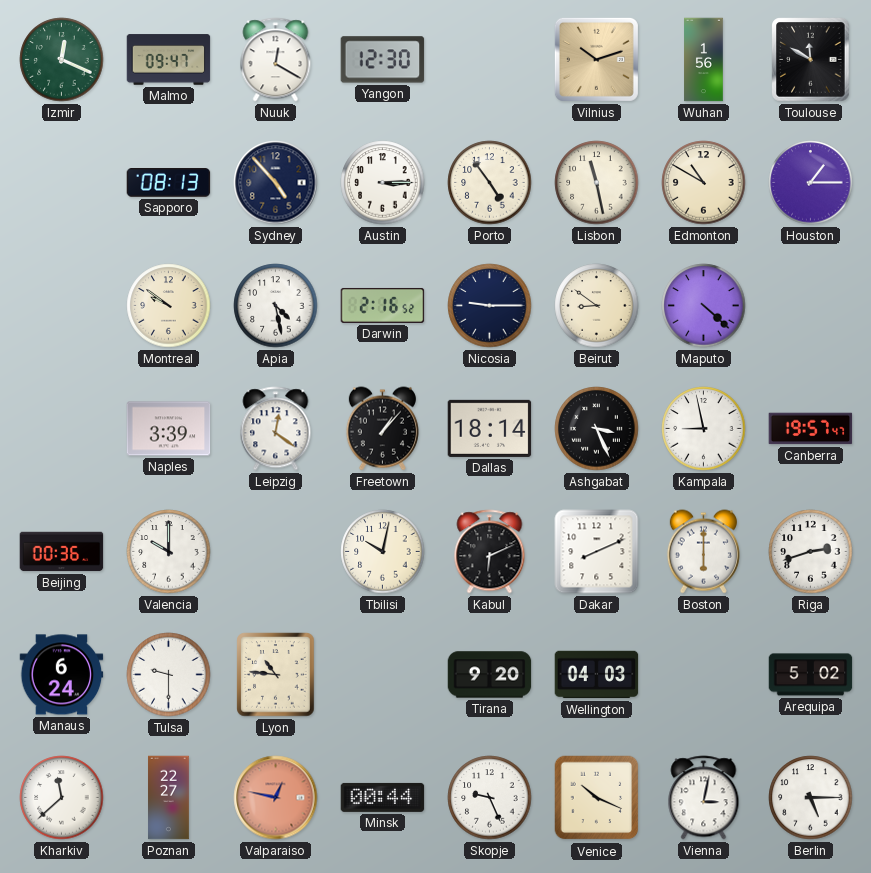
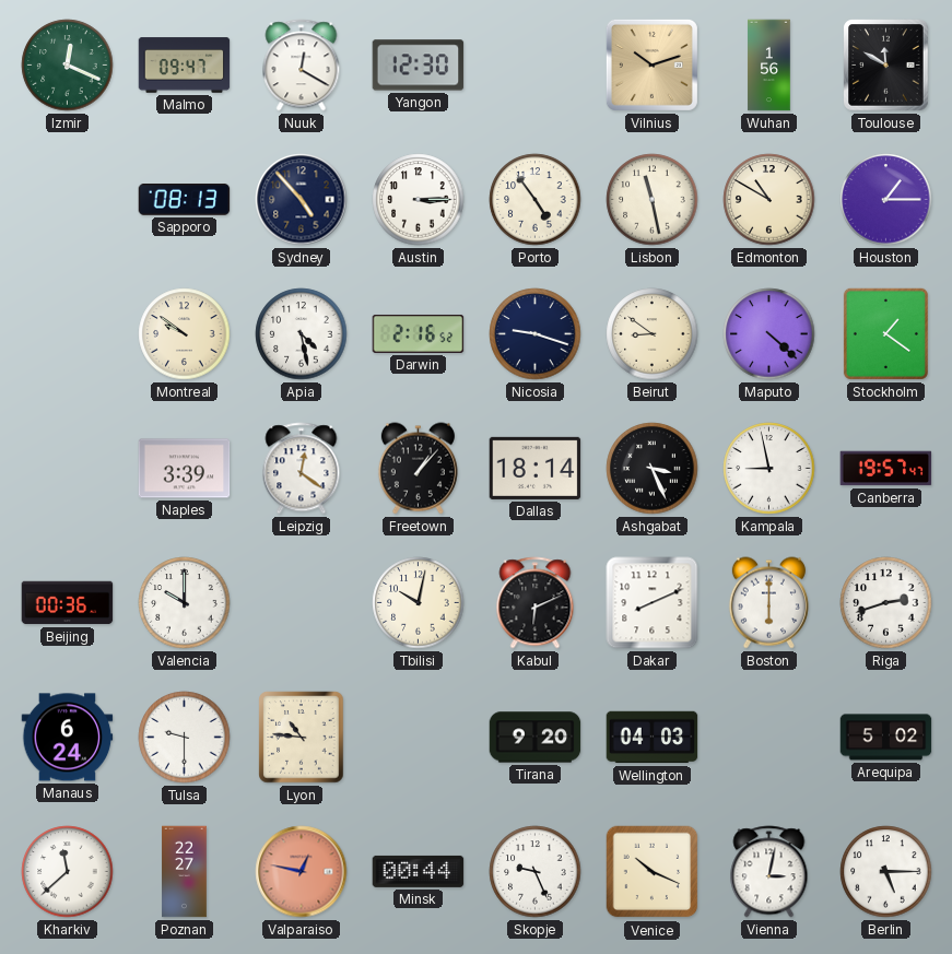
Nicosia: 9:15 -> 9:18
Stockholm: none -> 1:21
